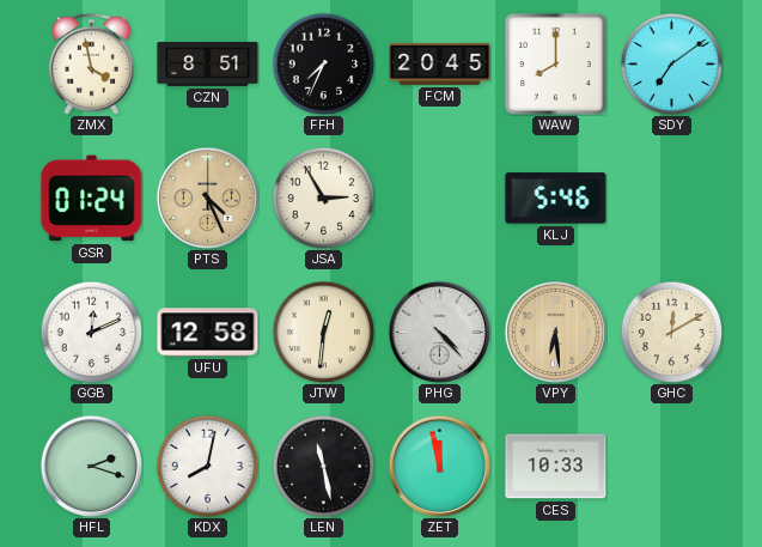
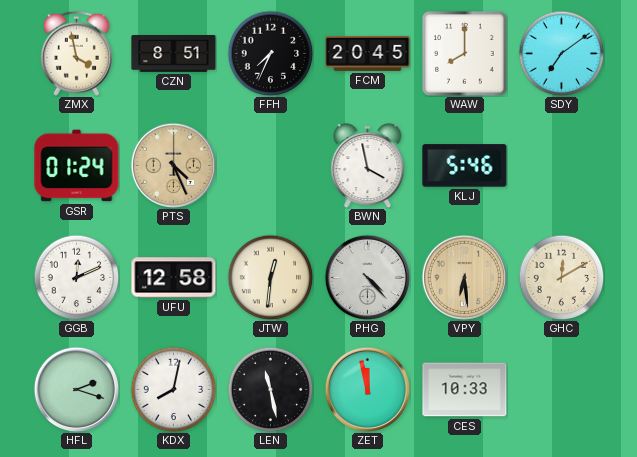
JSA: 2:55 -> none
BWN: none -> 3:58
